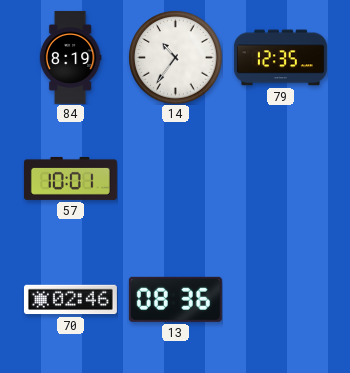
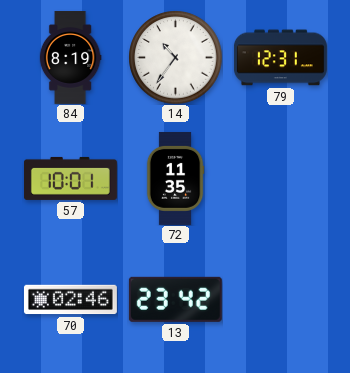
79: 12:35 -> 12:31
72: none -> 11:35
13: 08:36 -> 23:42
